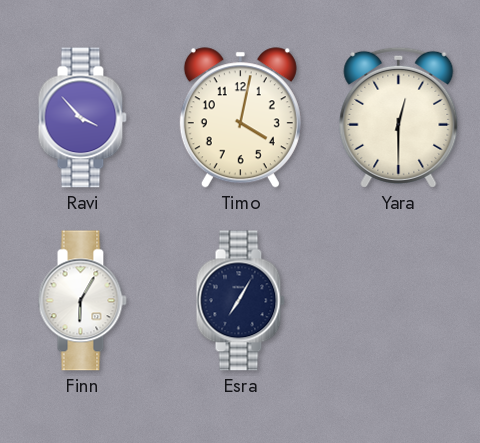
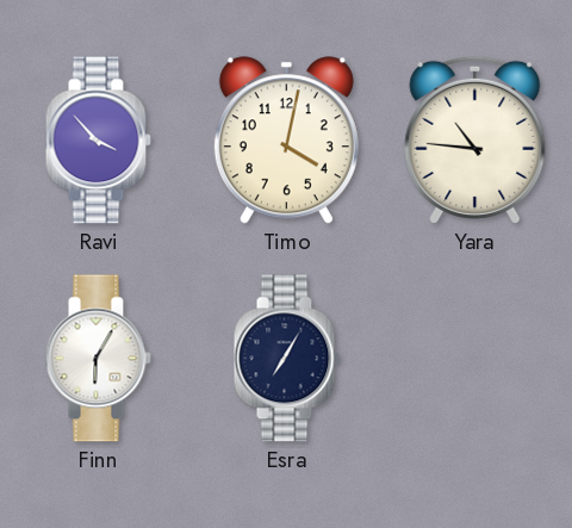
Yara: 12:30 -> 10:46
